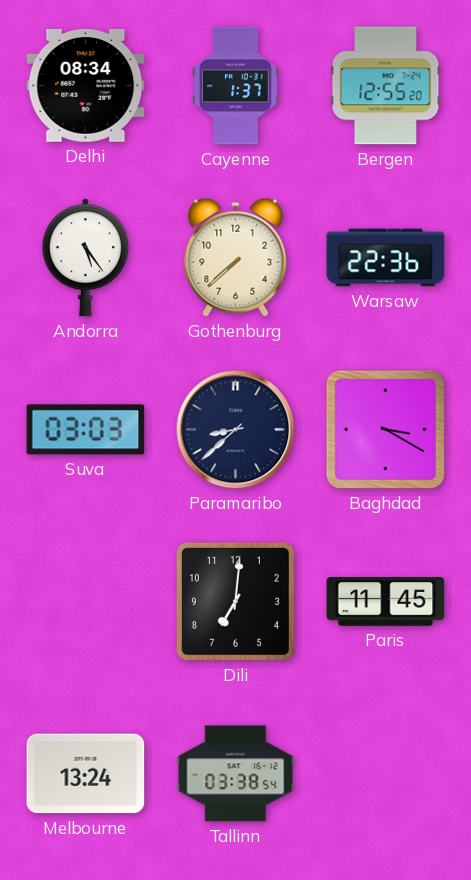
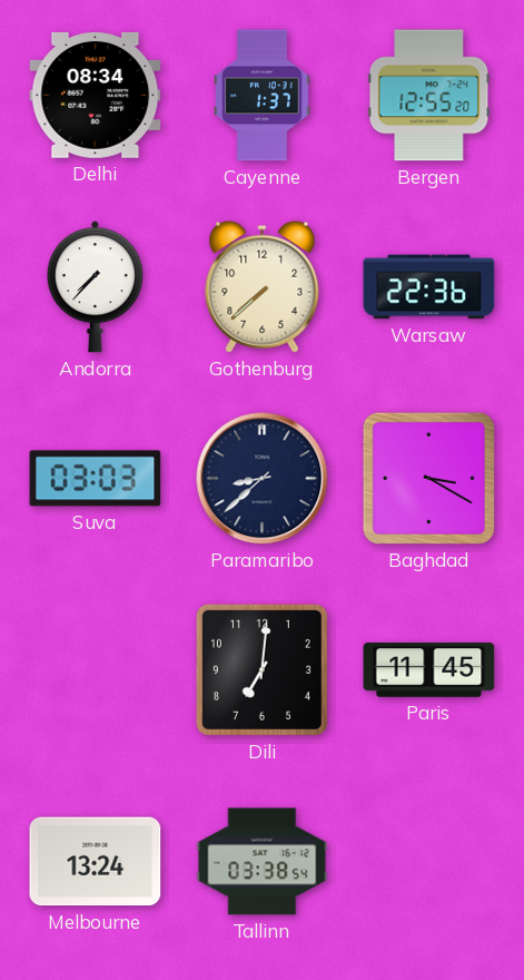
Andorra: 5:24 -> 7:37
